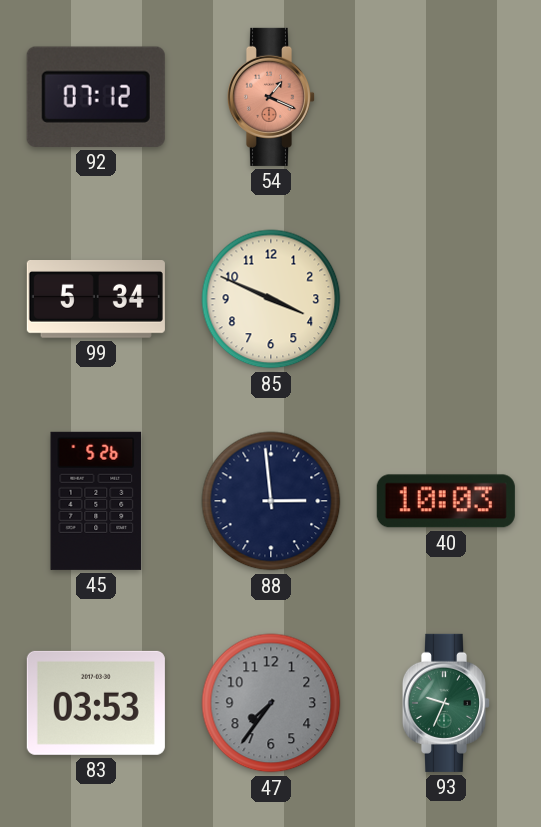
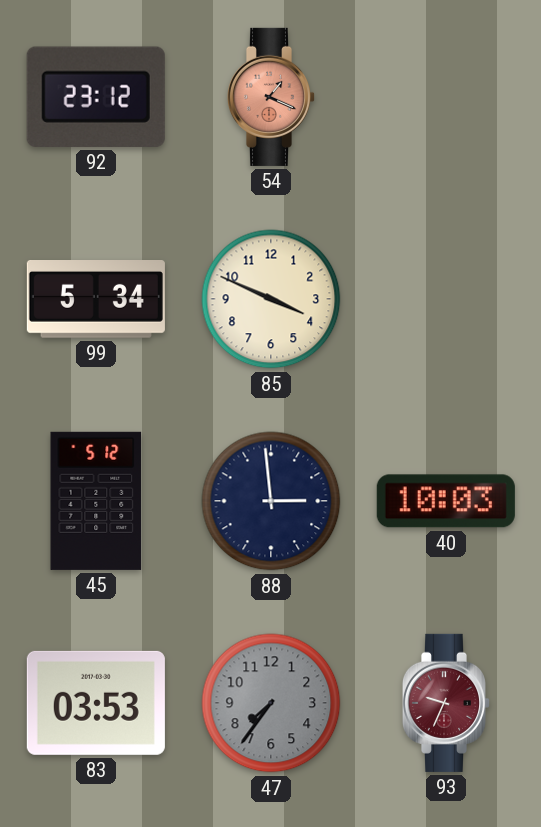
92: 07:12 -> 23:12
45: 5:26 -> 5:12
93 dial: green -> burgundy
